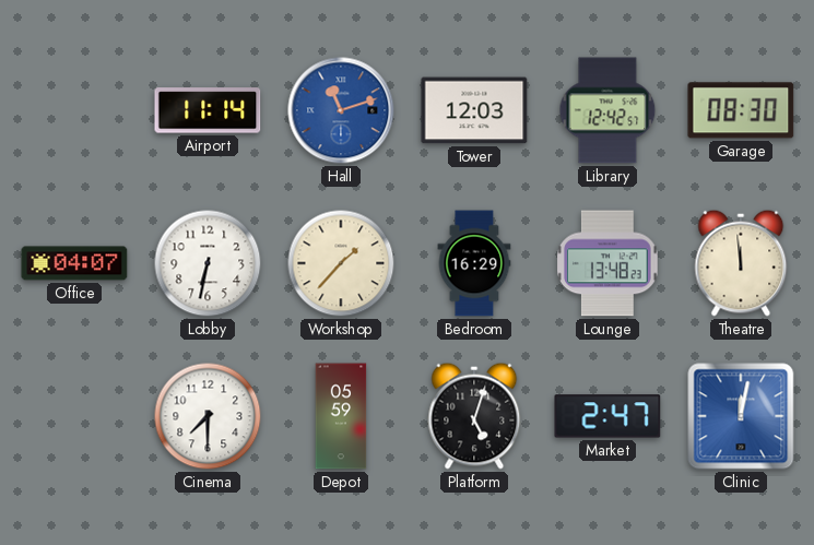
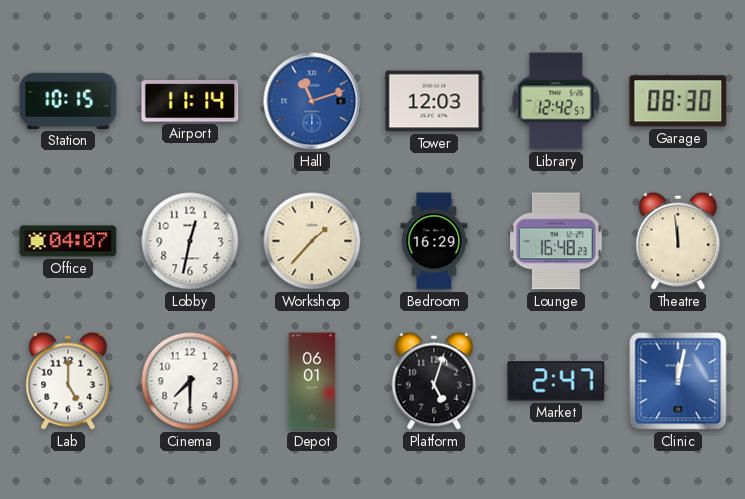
Station: none -> 10:15
Lobby: 6:32 -> 12:32
Lounge: 13:48 -> 16:48
Lab: none -> 5:00
Depot: 05:59 -> 06:01
